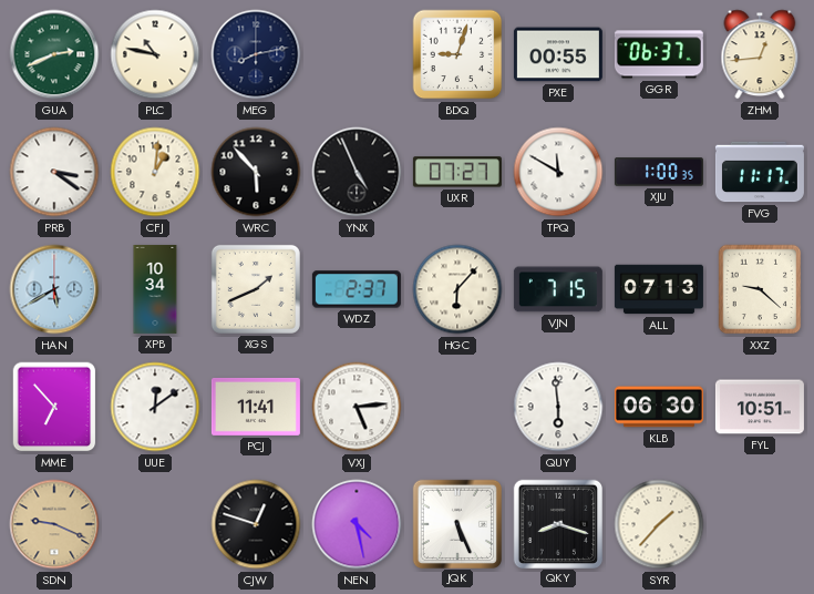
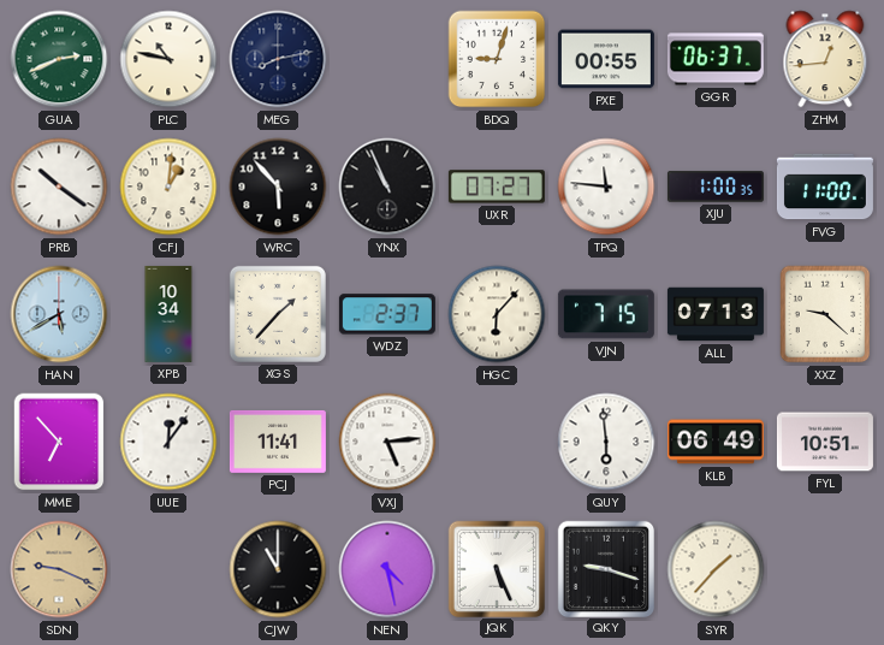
PRB: 3:21 -> 10:21
YNX: 4:56 -> 10:56
TPQ: 11:50 -> 11:46
FVG: 11:17 -> 11:00
XGS: 1:41 -> 1:37
UUE: 12:09 -> 12:06
KLB: 06:30 -> 06:49
CJW: 12:48 -> 11:00
QKY: 8:18 -> 9:18
